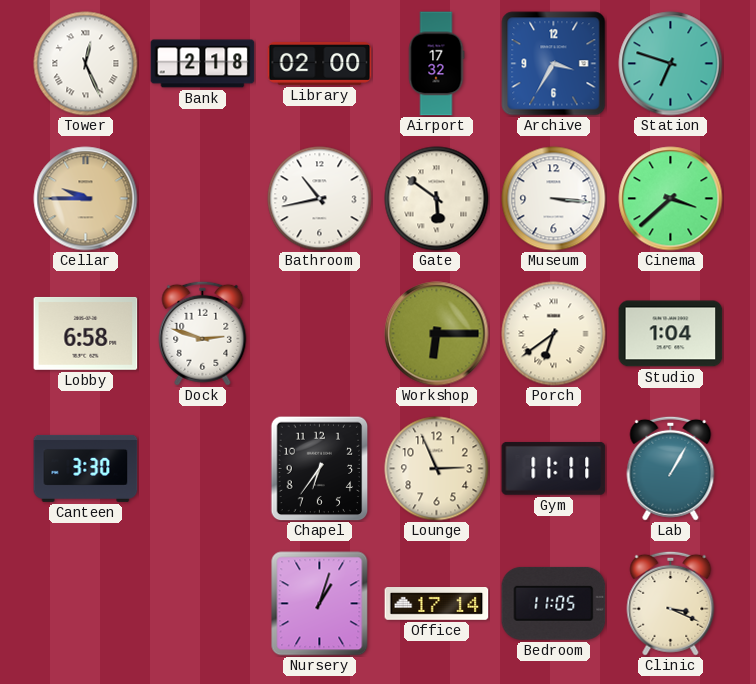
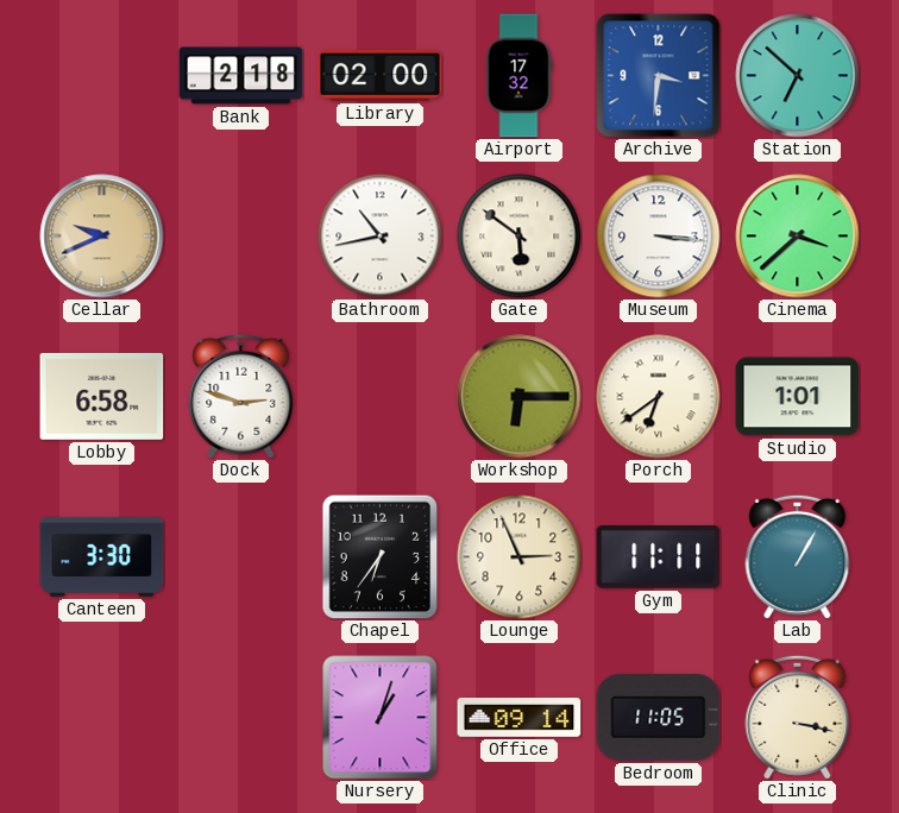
Tower: 12:26 -> none
Archive: 3:35 -> 3:31
Station: 6:48 -> 6:52
Cellar: 9:45 -> 9:41
Studio: 1:04 -> 1:01
Office: 17:14 -> 09:14
Clinic: 3:19 -> 3:17
